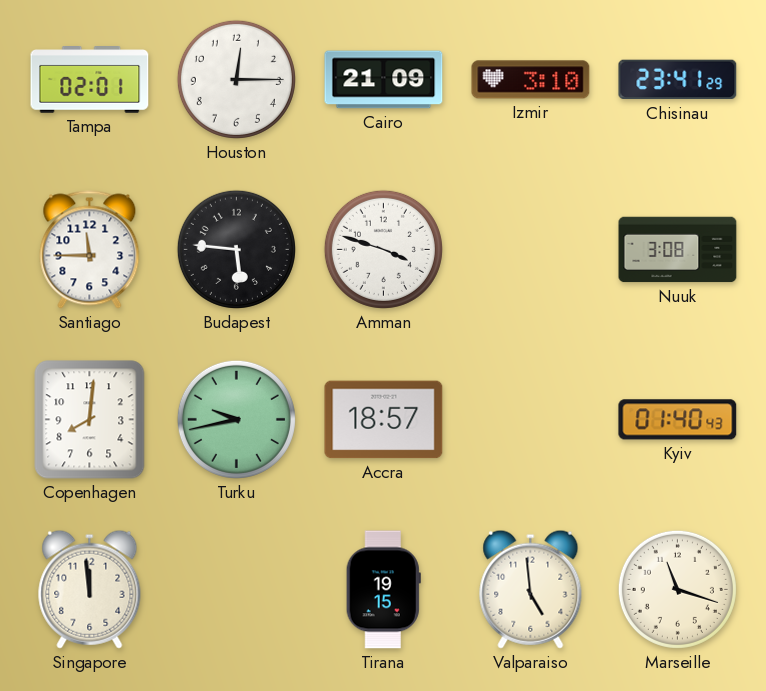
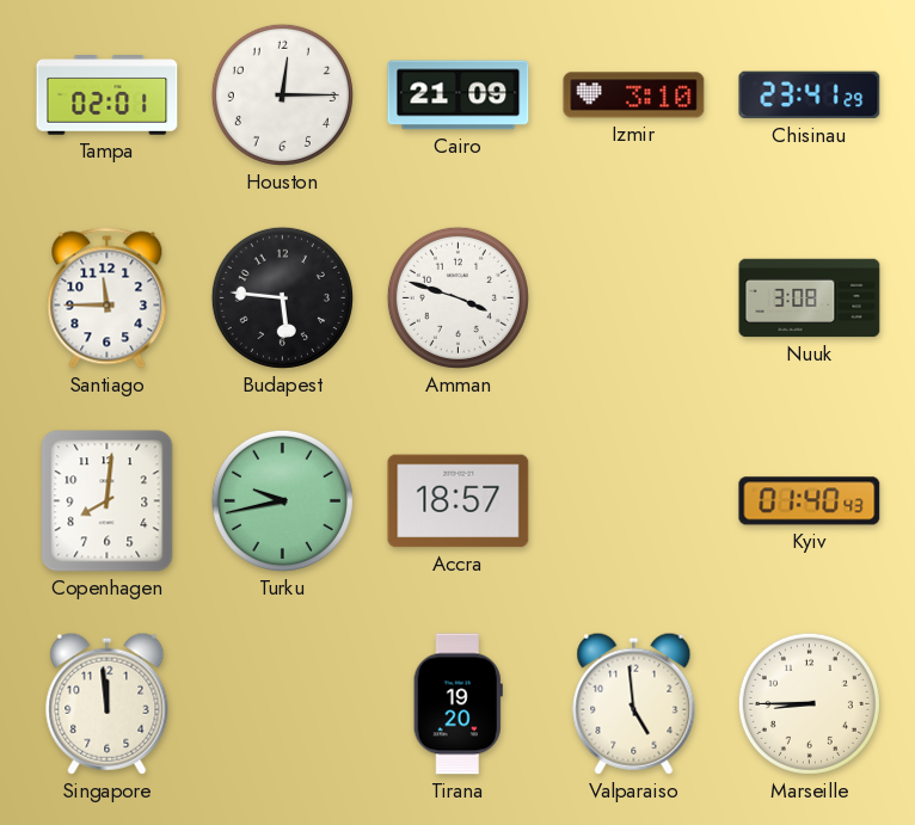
Tirana: 19:15 -> 19:20
Marseille: 11:18 -> 8:45
